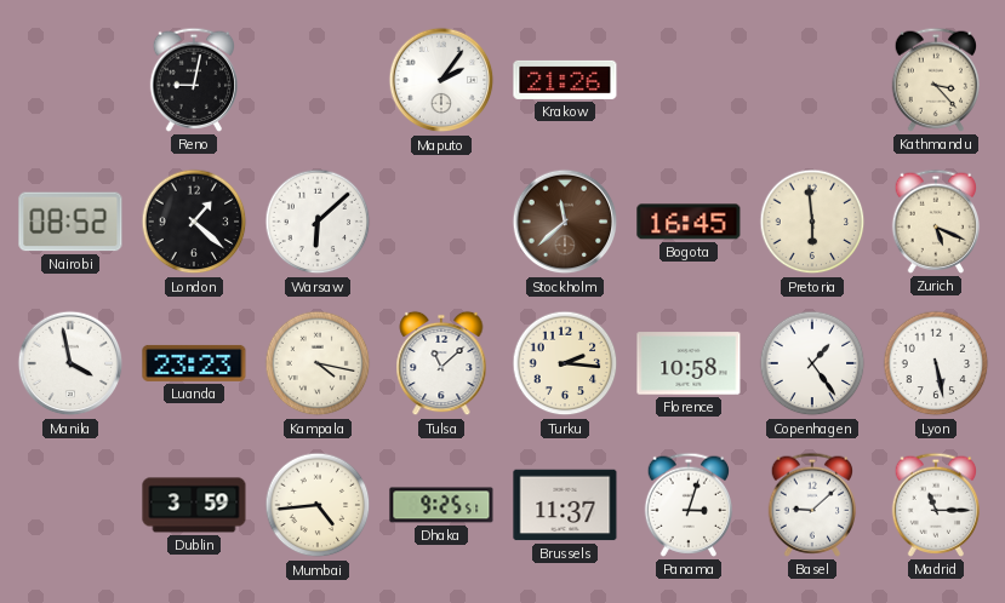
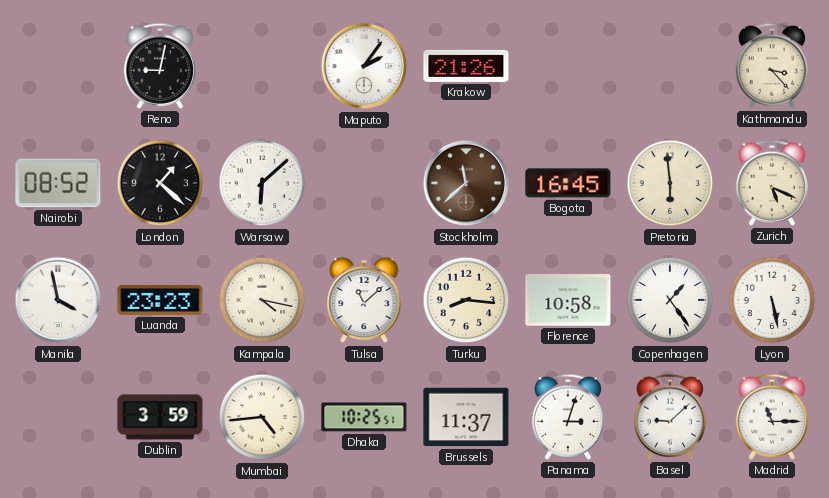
Turku: 2:16 -> 8:16
Dhaka: 9:25 -> 10:25
